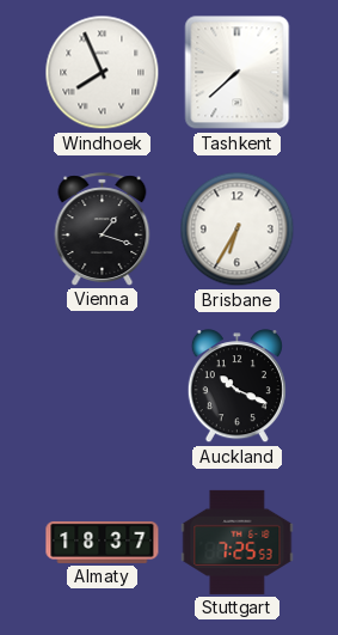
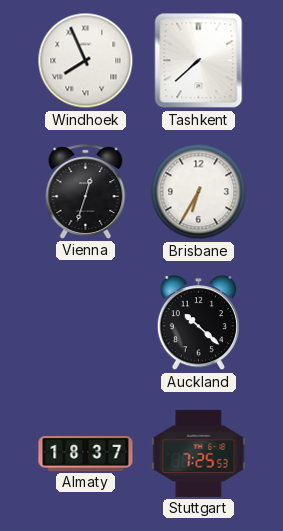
Vienna: 1:18 -> 12:33
Auckland: 10:19 -> 10:22
